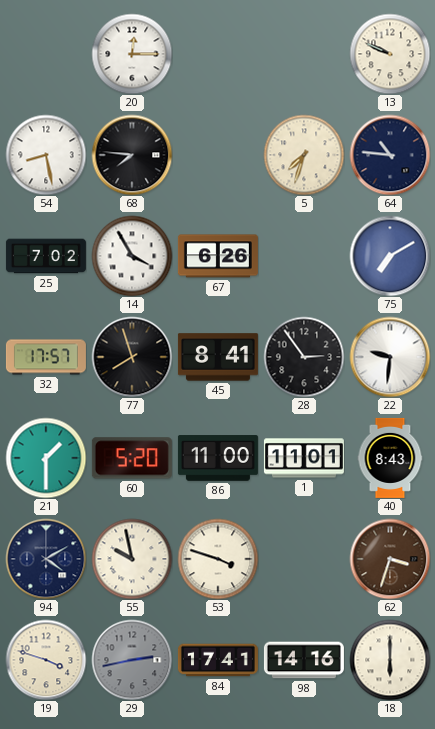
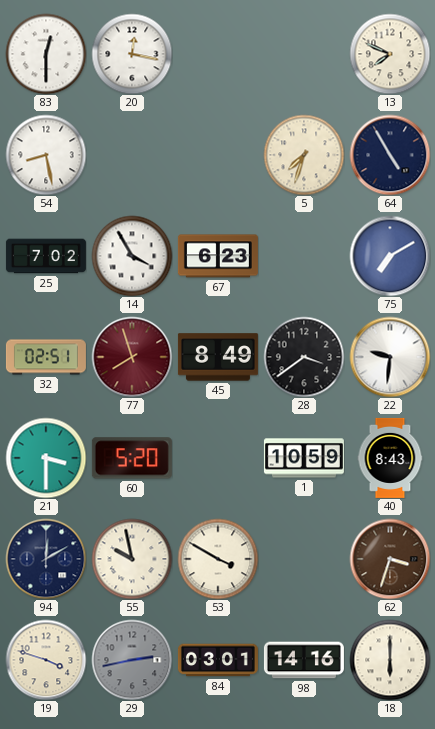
83: none -> 12:30
20: 12:15 -> 12:17
13: 9:49 -> 7:49
68: 7:46 -> none
64: 10:46 -> 4:55
67: 6:26 -> 6:23
32: 17:57 -> 02:51
77 dial: black -> burgundy
45: 8:41 -> 8:49
28: 2:54 -> 3:39
21: 1:30 -> 3:30
86: 11:00 -> none
1: 11:01 -> 10:59
94: 4:10 -> 12:10
53: 3:48 -> 3:50
84: 17:41 -> 03:01
